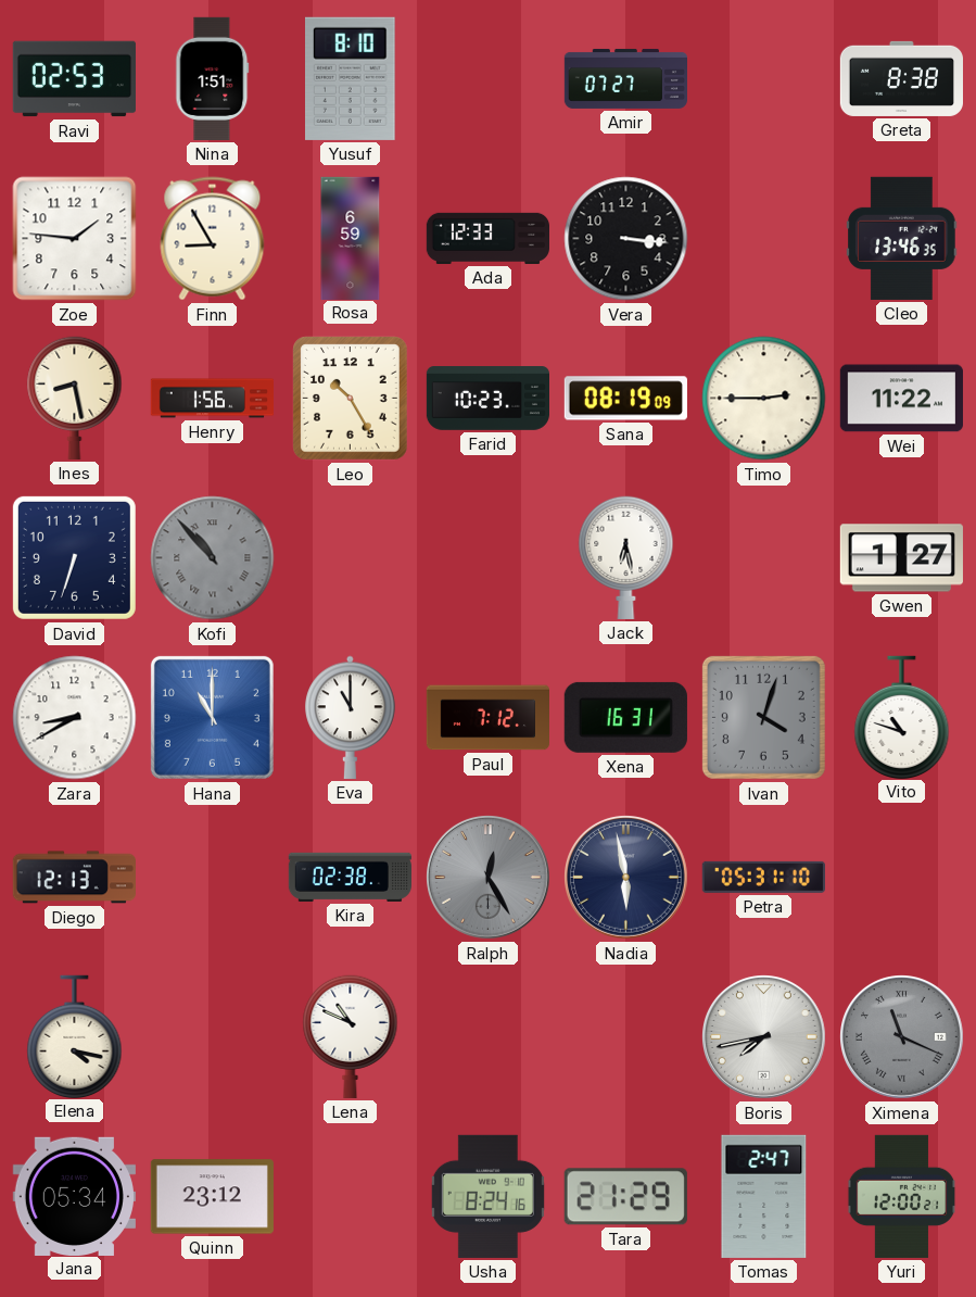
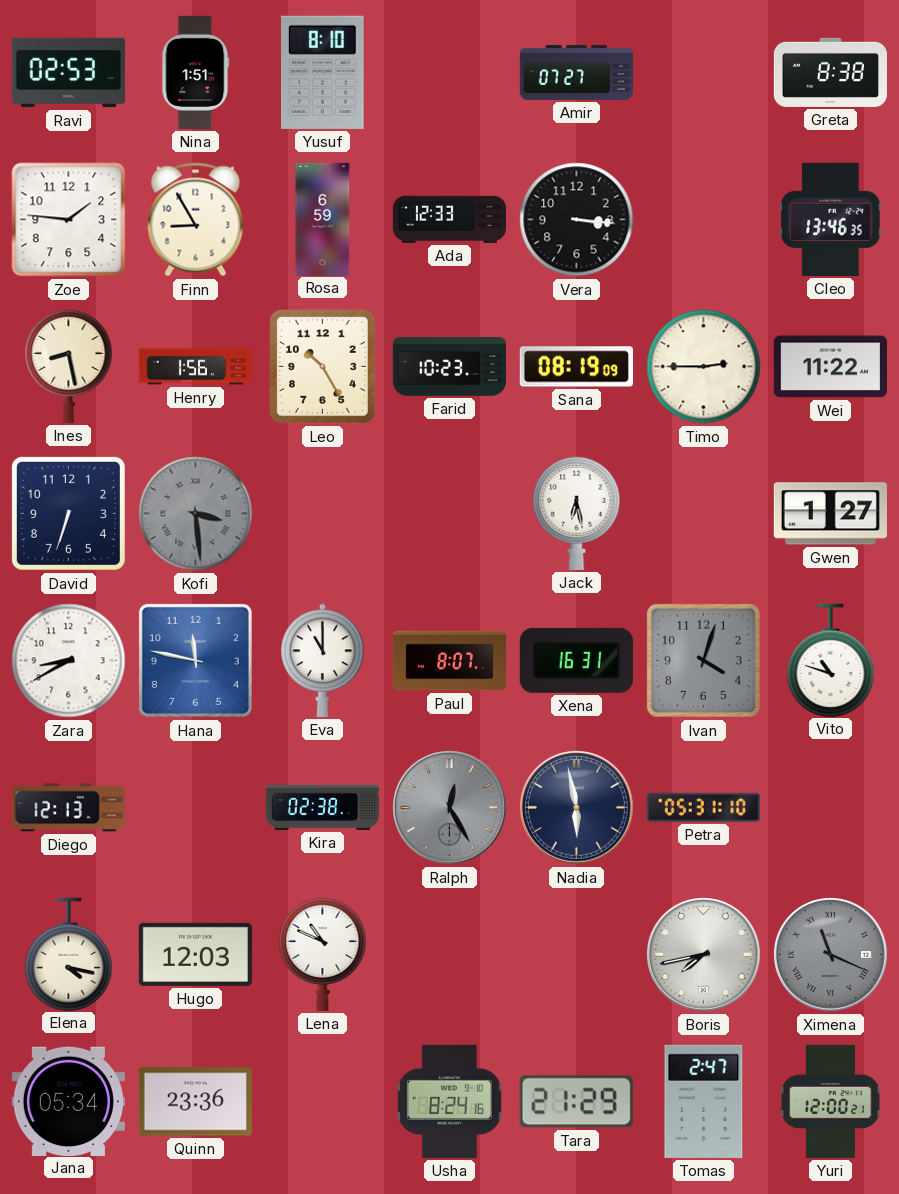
Kofi: 10:53 -> 3:29
Hana: 11:00 -> 11:47
Paul: 7:12 -> 8:07
Hugo: none -> 12:03
Quinn: 23:12 -> 23:36
